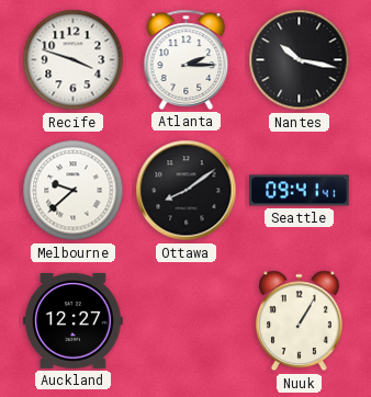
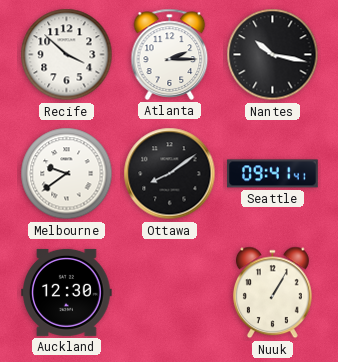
Recife: 3:48 -> 3:52
Melbourne: 9:38 -> 9:39
Auckland: 12:27 -> 12:30
